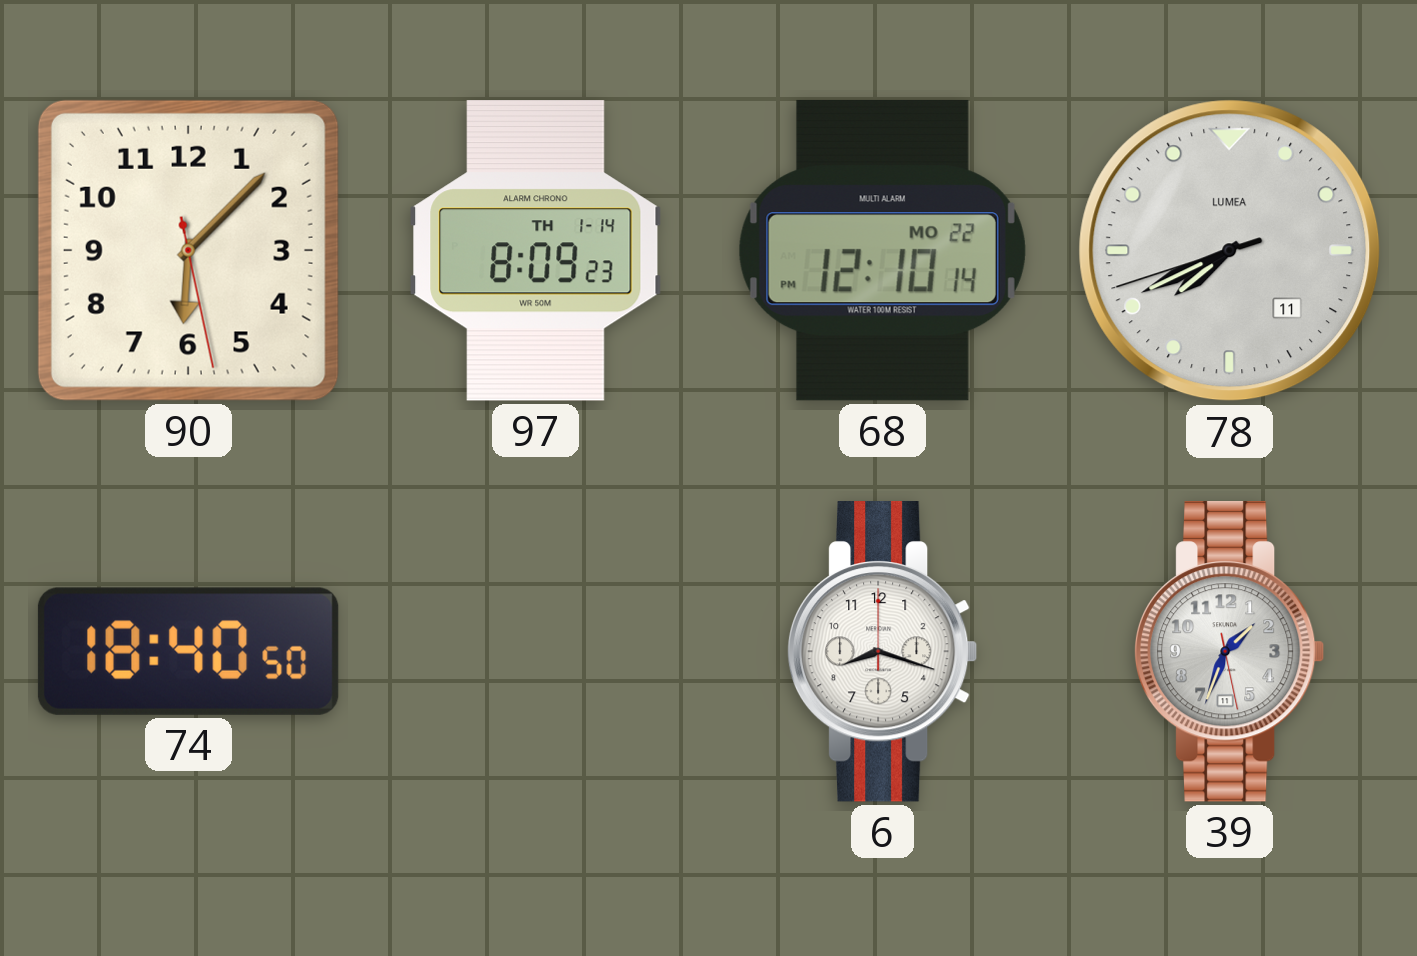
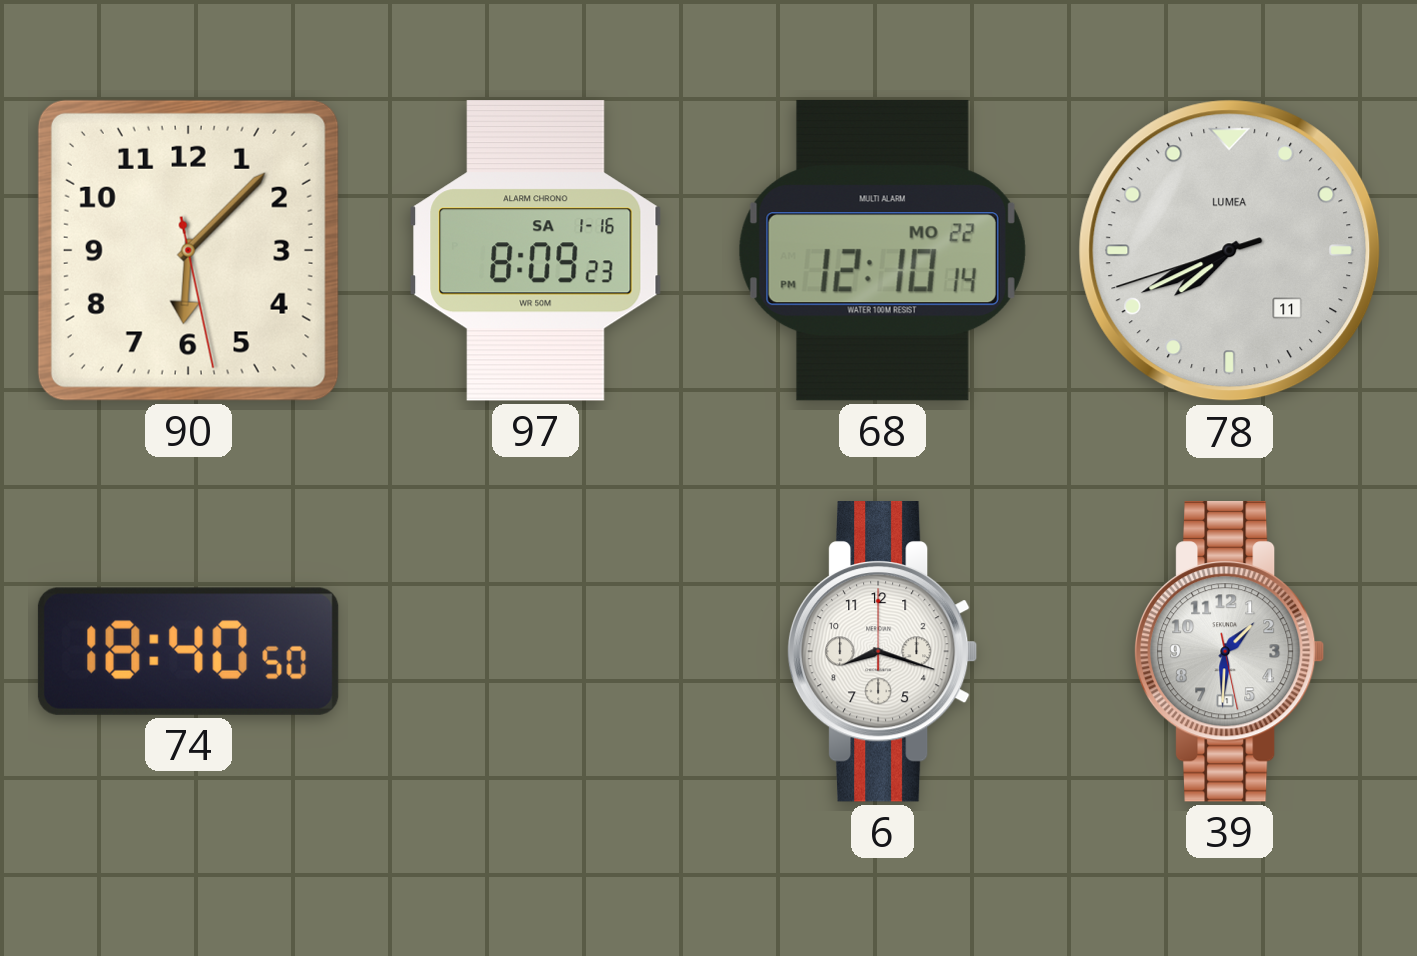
97 date: TH 1-14 -> SA 1-16
39: 1:33 -> 1:30
